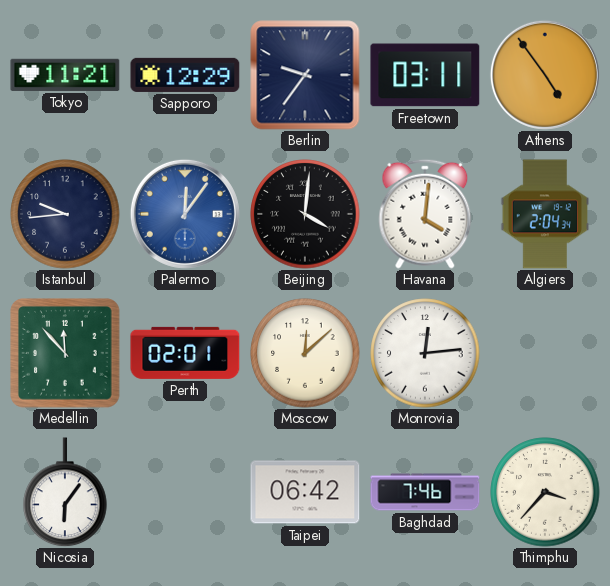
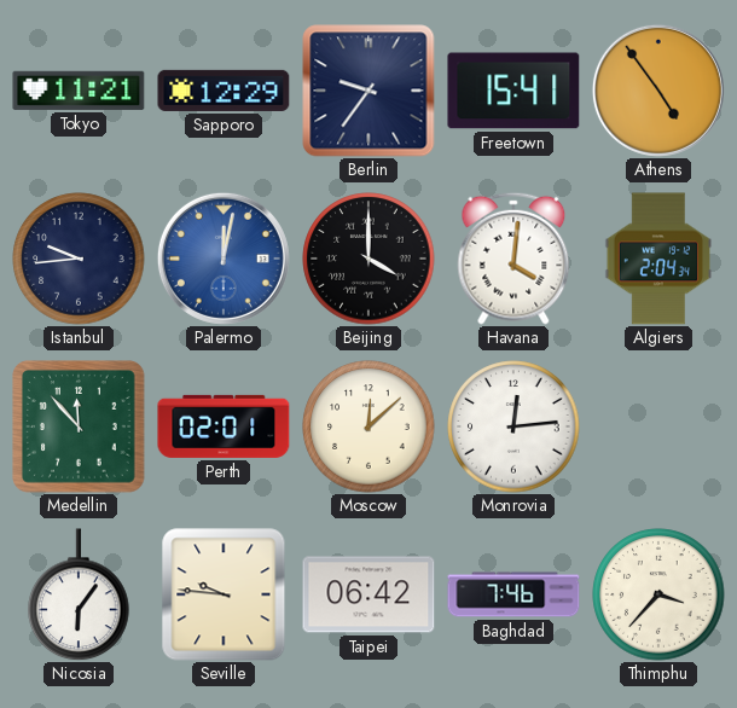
Freetown: 03:11 -> 15:41
Palermo: 12:06 -> 12:02
Beijing: 4:01 -> 4:00
Seville: none -> 9:46
